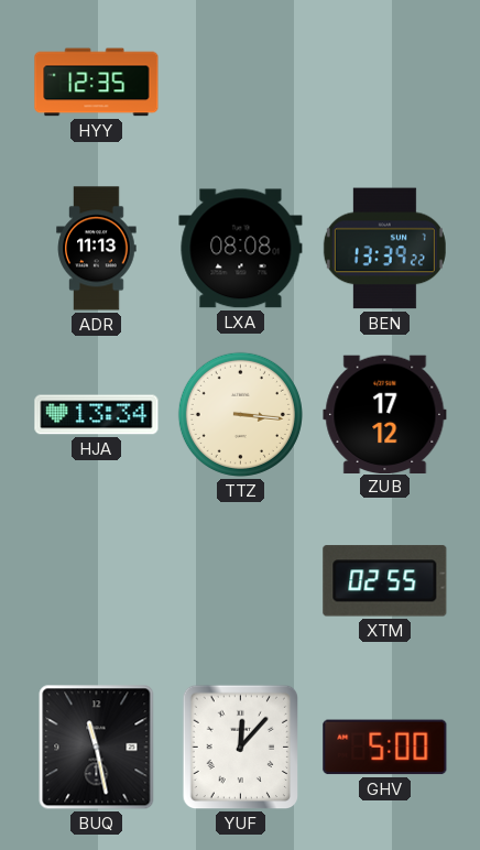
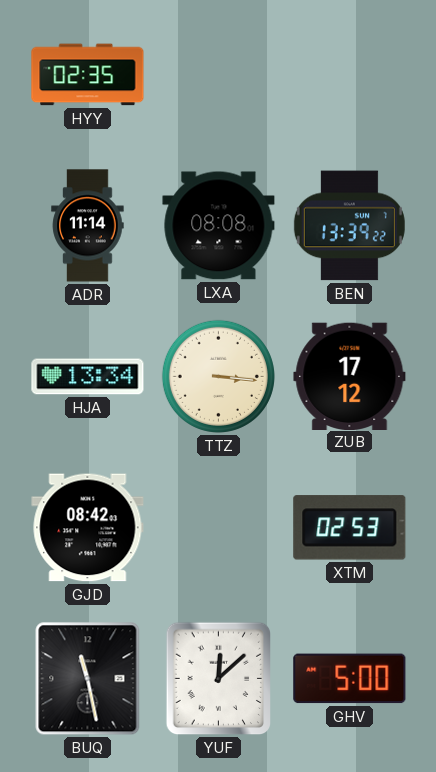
HYY: 12:35 -> 02:35
ADR: 11:13 -> 11:14
GJD: none -> 08:42
XTM: 02:55 -> 02:53
YUF: 12:07 -> 12:08
